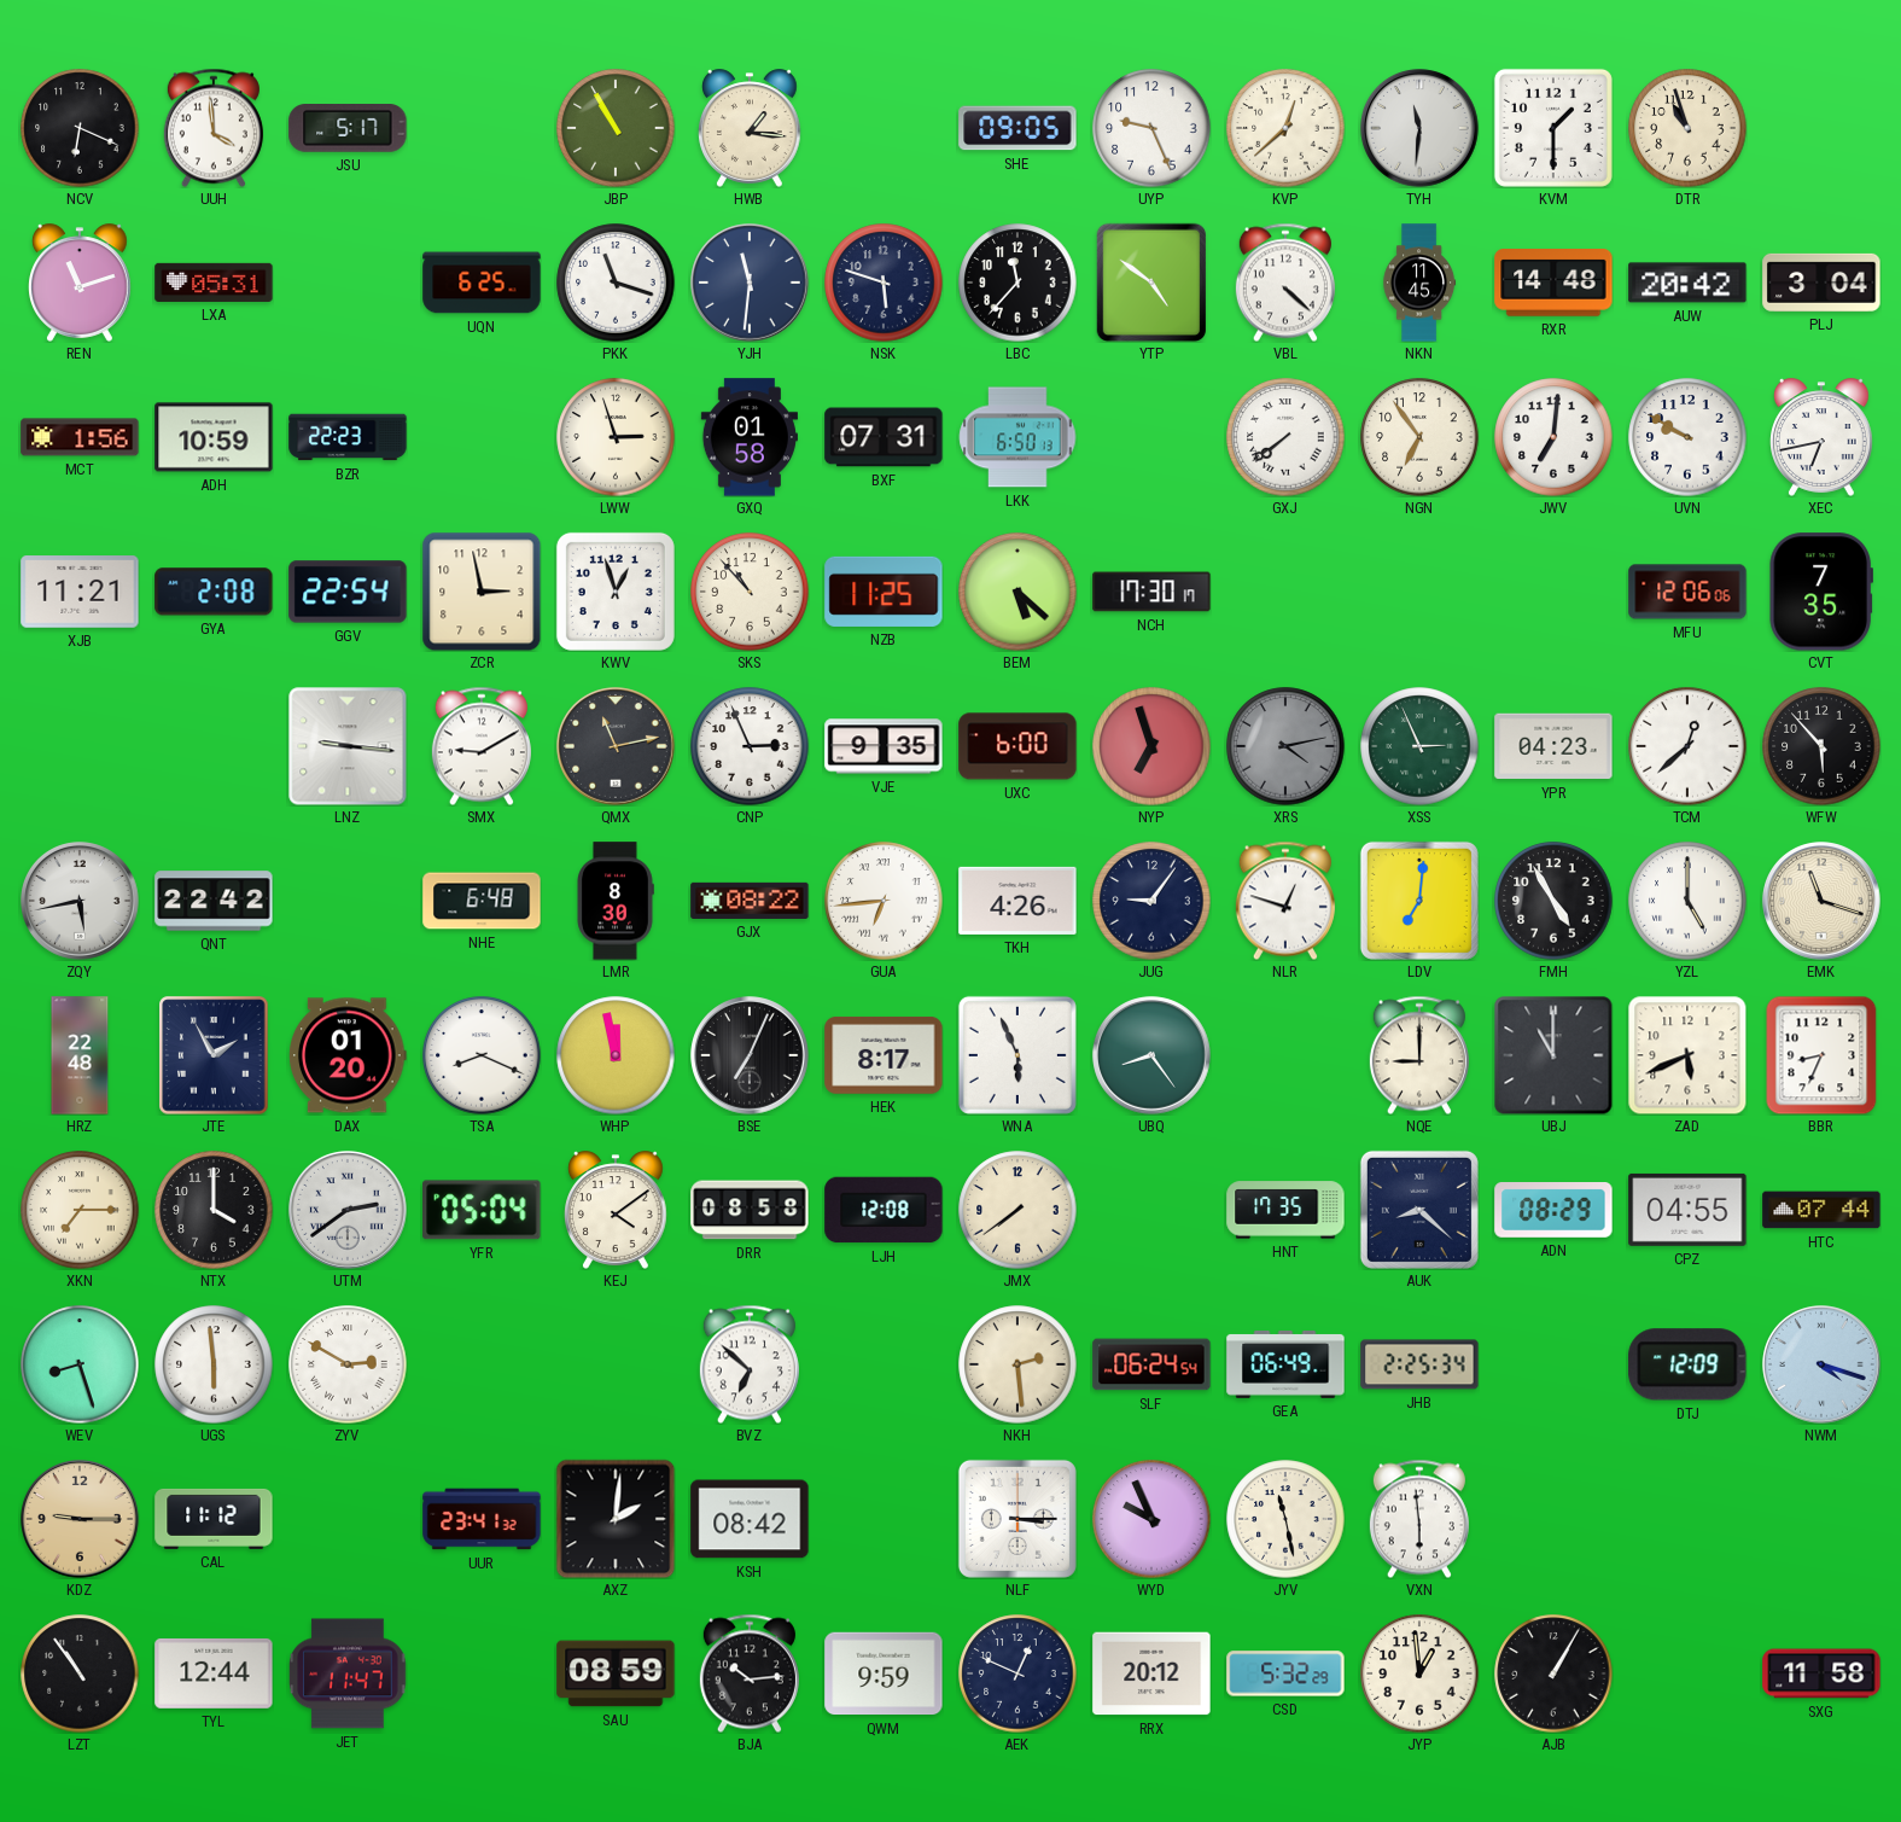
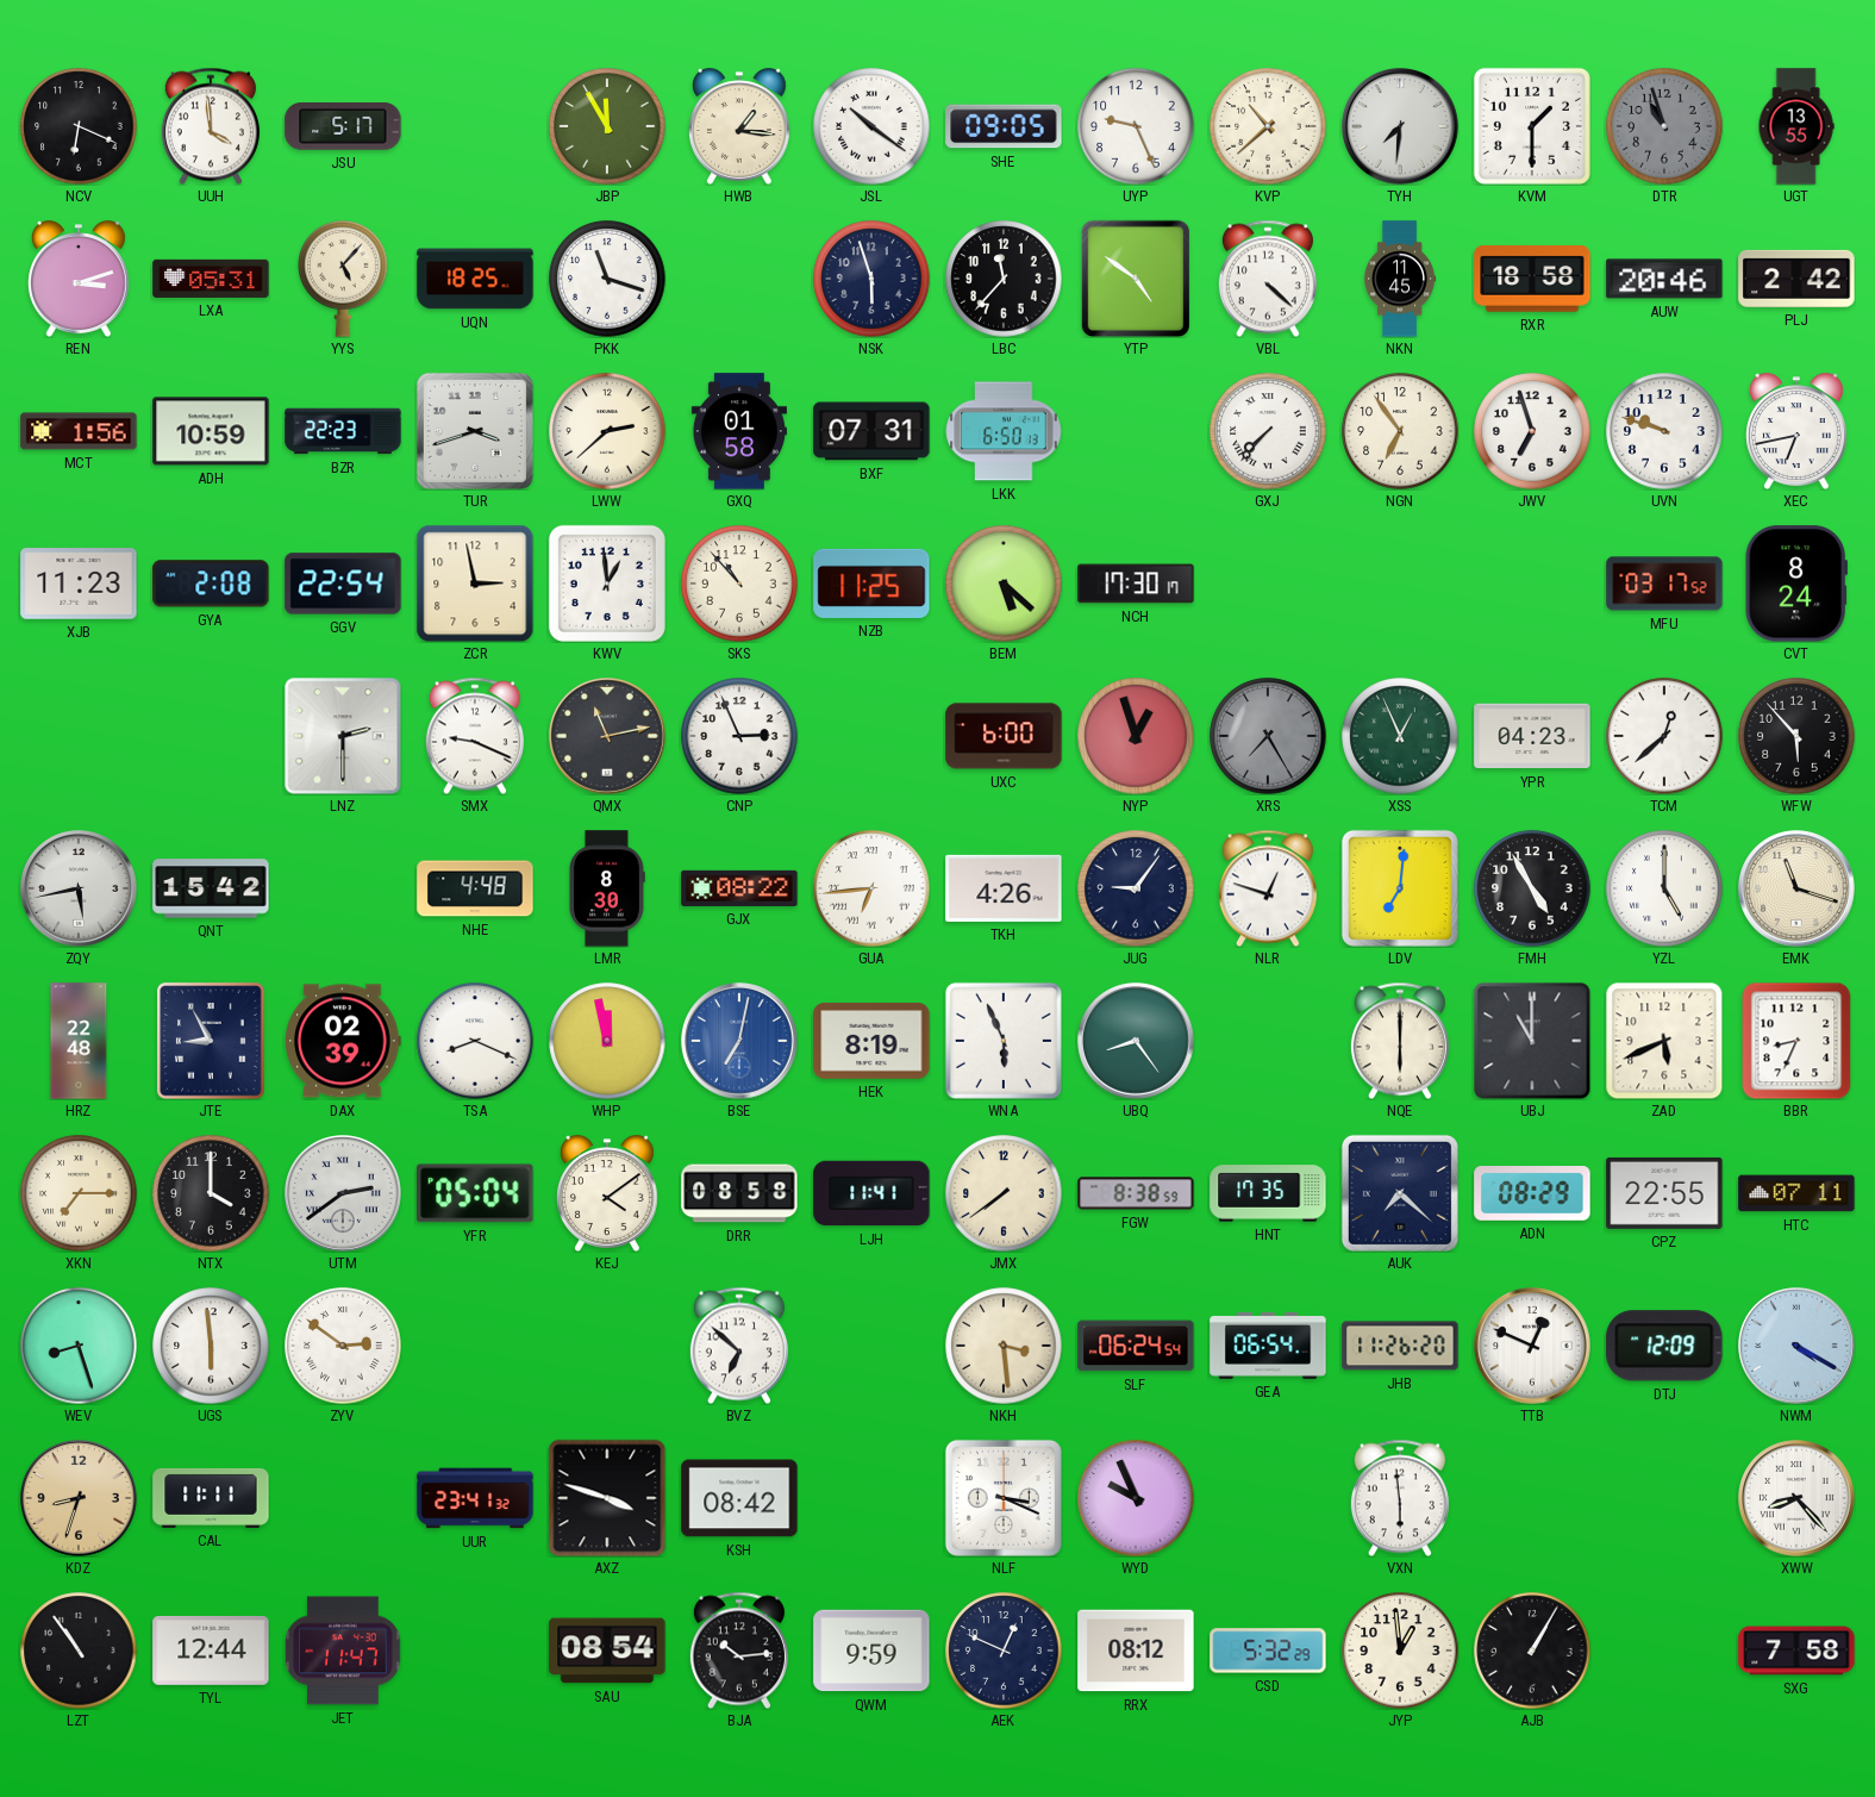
JBP: 10:55 -> 11:55
JSL: none -> 10:21
KVP: 12:38 -> 10:38
TYH: 11:31 -> 7:31
DTR dial: cream -> grey
UGT: none -> 13:55
REN: 11:12 -> 3:12
YYS: none -> 5:07
UQN: 6:25 -> 18:25
YJH: 11:31 -> none
NSK: 5:48 -> 5:57
RXR: 14:48 -> 18:58
AUW: 20:42 -> 20:46
PLJ: 3:04 -> 2:42
TUR: none -> 3:42
LWW: 2:57 -> 2:38
GXJ: 7:39 -> 7:37
JWV: 7:01 -> 6:57
UVN: 9:50 -> 9:48
XJB: 11:21 -> 11:23
KWV: 12:57 -> 12:59
MFU: 12:06 -> 03:17
CVT: 7:35 -> 8:24
LNZ: 9:16 -> 2:30
SMX: 9:10 -> 9:19
VJE: 9:35 -> none
NYP: 6:57 -> 12:57
XRS: 4:13 -> 7:25
XSS: 2:56 -> 12:56
QNT: 22:42 -> 15:42
NHE: 6:48 -> 4:48
JTE: 1:55 -> 8:55
DAX: 01:20 -> 02:39
BSE: 7:04 -> 7:02
BSE dial: black -> blue
HEK: 8:17 -> 8:19
NQE: 9:00 -> 6:00
LJH: 12:08 -> 11:41
FGW: none -> 8:38
AUK: 8:22 -> 7:22
CPZ: 04:55 -> 22:55
HTC: 07:44 -> 07:11
ZYV: 2:50 -> 2:51
NKH: 2:29 -> 3:29
GEA: 06:49 -> 06:54
JHB: 2:25 -> 11:26
TTB: none -> 12:49
NWM: 4:18 -> 4:20
KDZ: 9:15 -> 8:33
CAL: 11:12 -> 11:11
AXZ: 2:01 -> 3:48
NLF: 3:15 -> 3:19
JYV: 11:28 -> none
XWW: none -> 8:23
SAU: 08:59 -> 08:54
RRX: 20:12 -> 08:12
SXG: 11:58 -> 7:58
